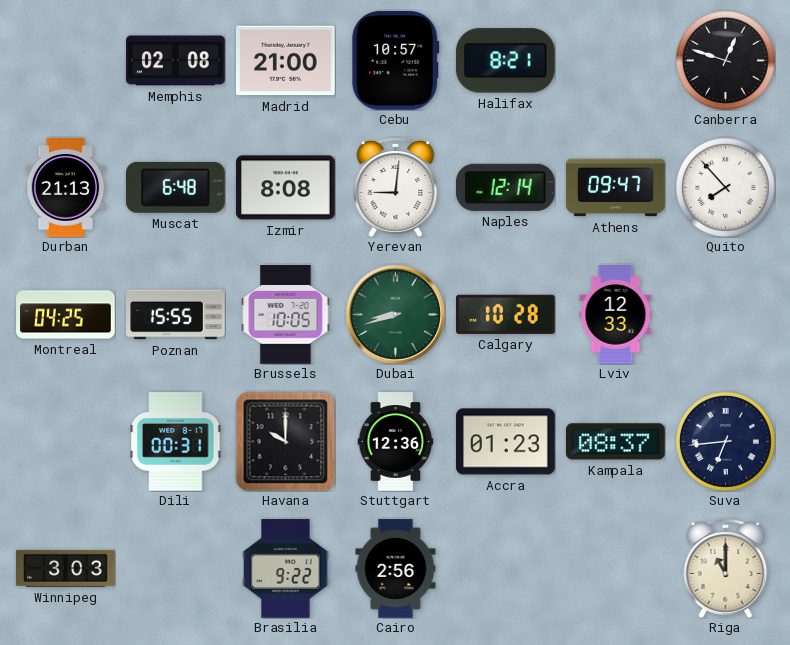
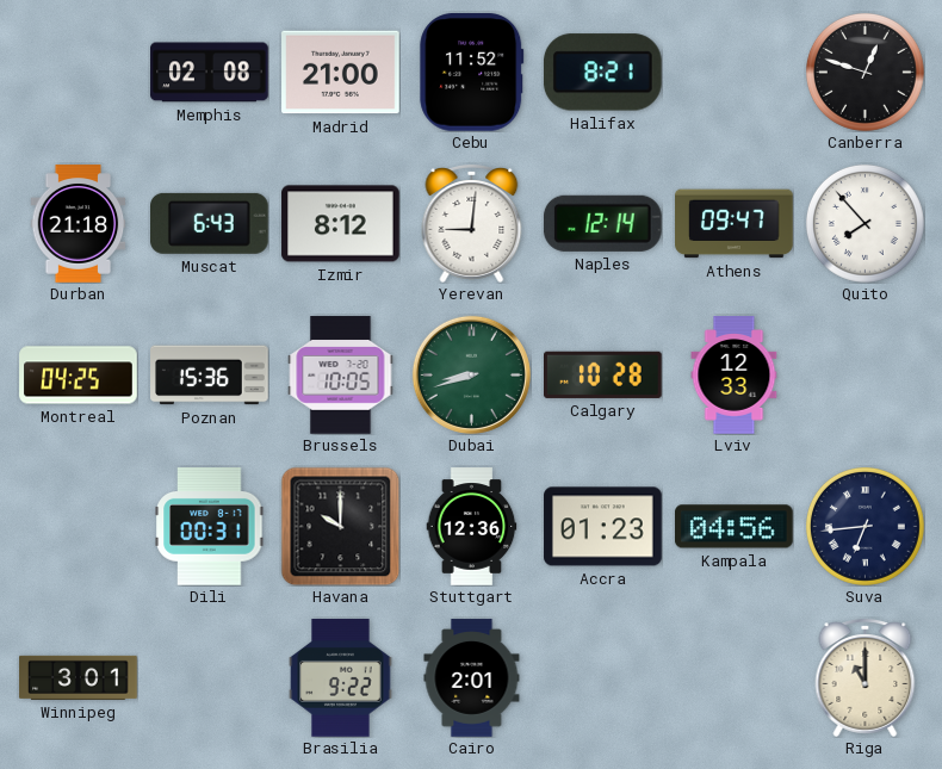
Cebu: 10:57 -> 11:52
Durban: 21:13 -> 21:18
Muscat: 6:48 -> 6:43
Izmir: 8:08 -> 8:12
Poznan: 15:55 -> 15:36
Kampala: 08:37 -> 04:56
Winnipeg: 3:03 -> 3:01
Cairo: 2:56 -> 2:01
